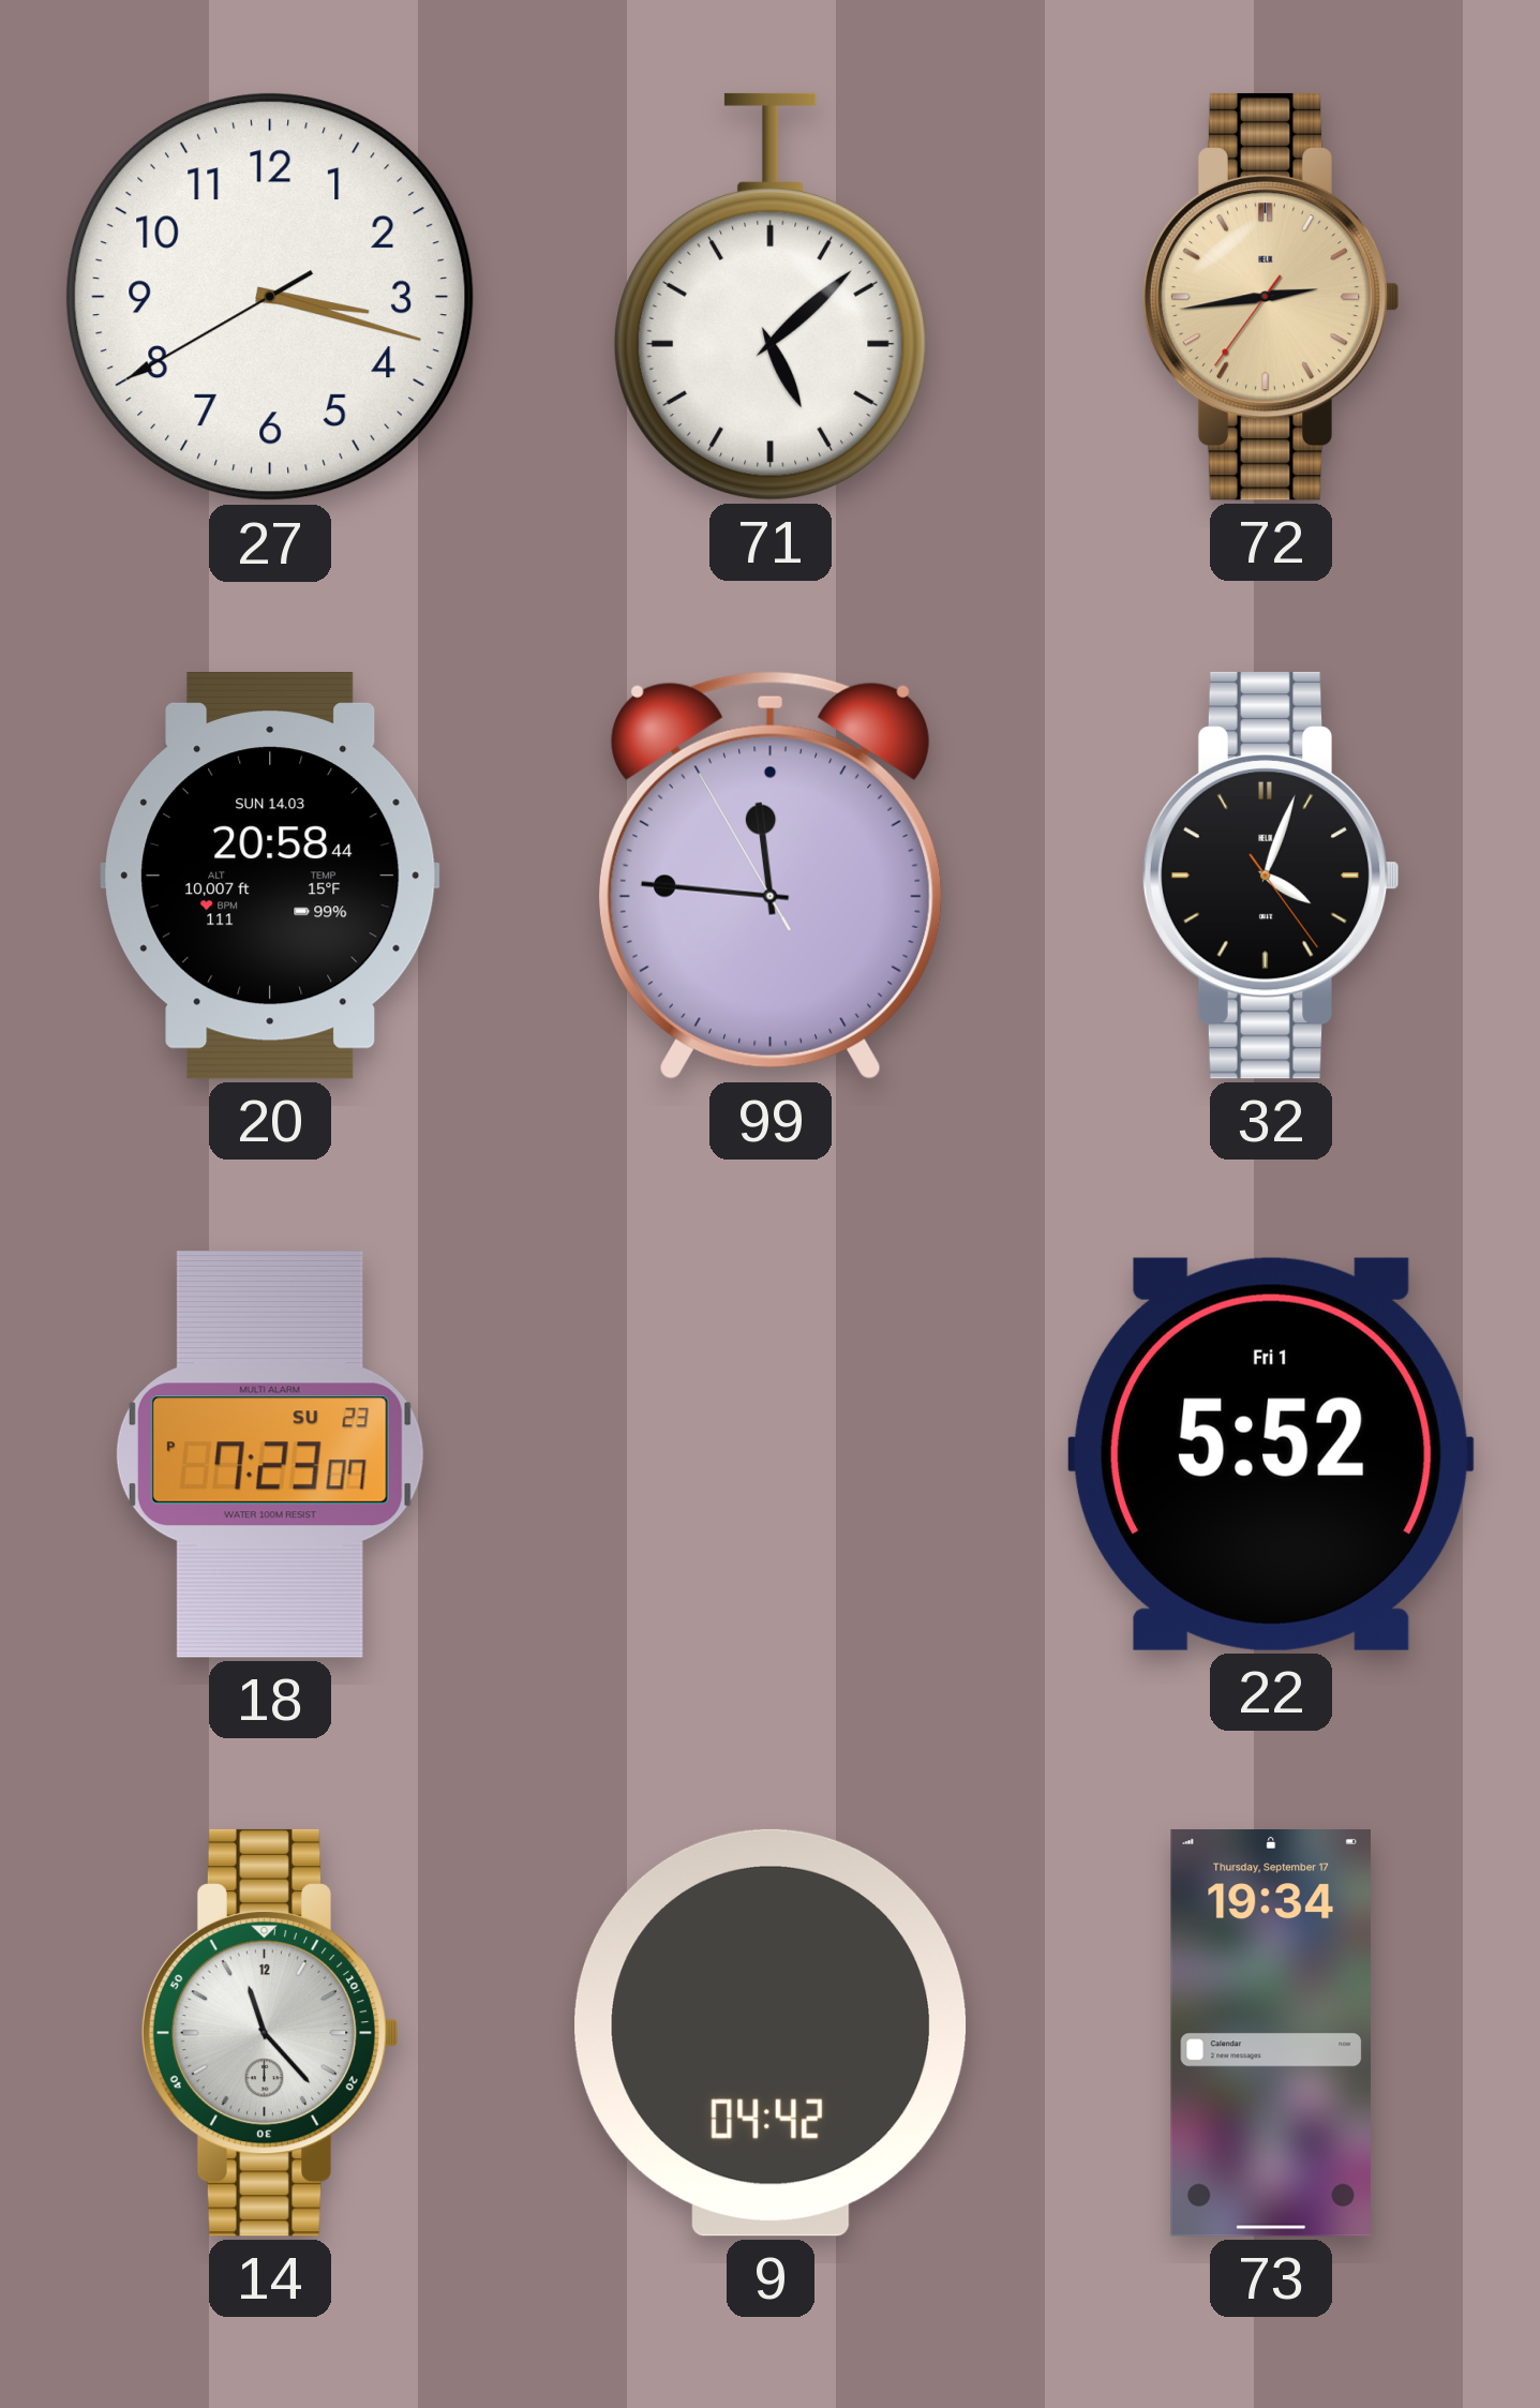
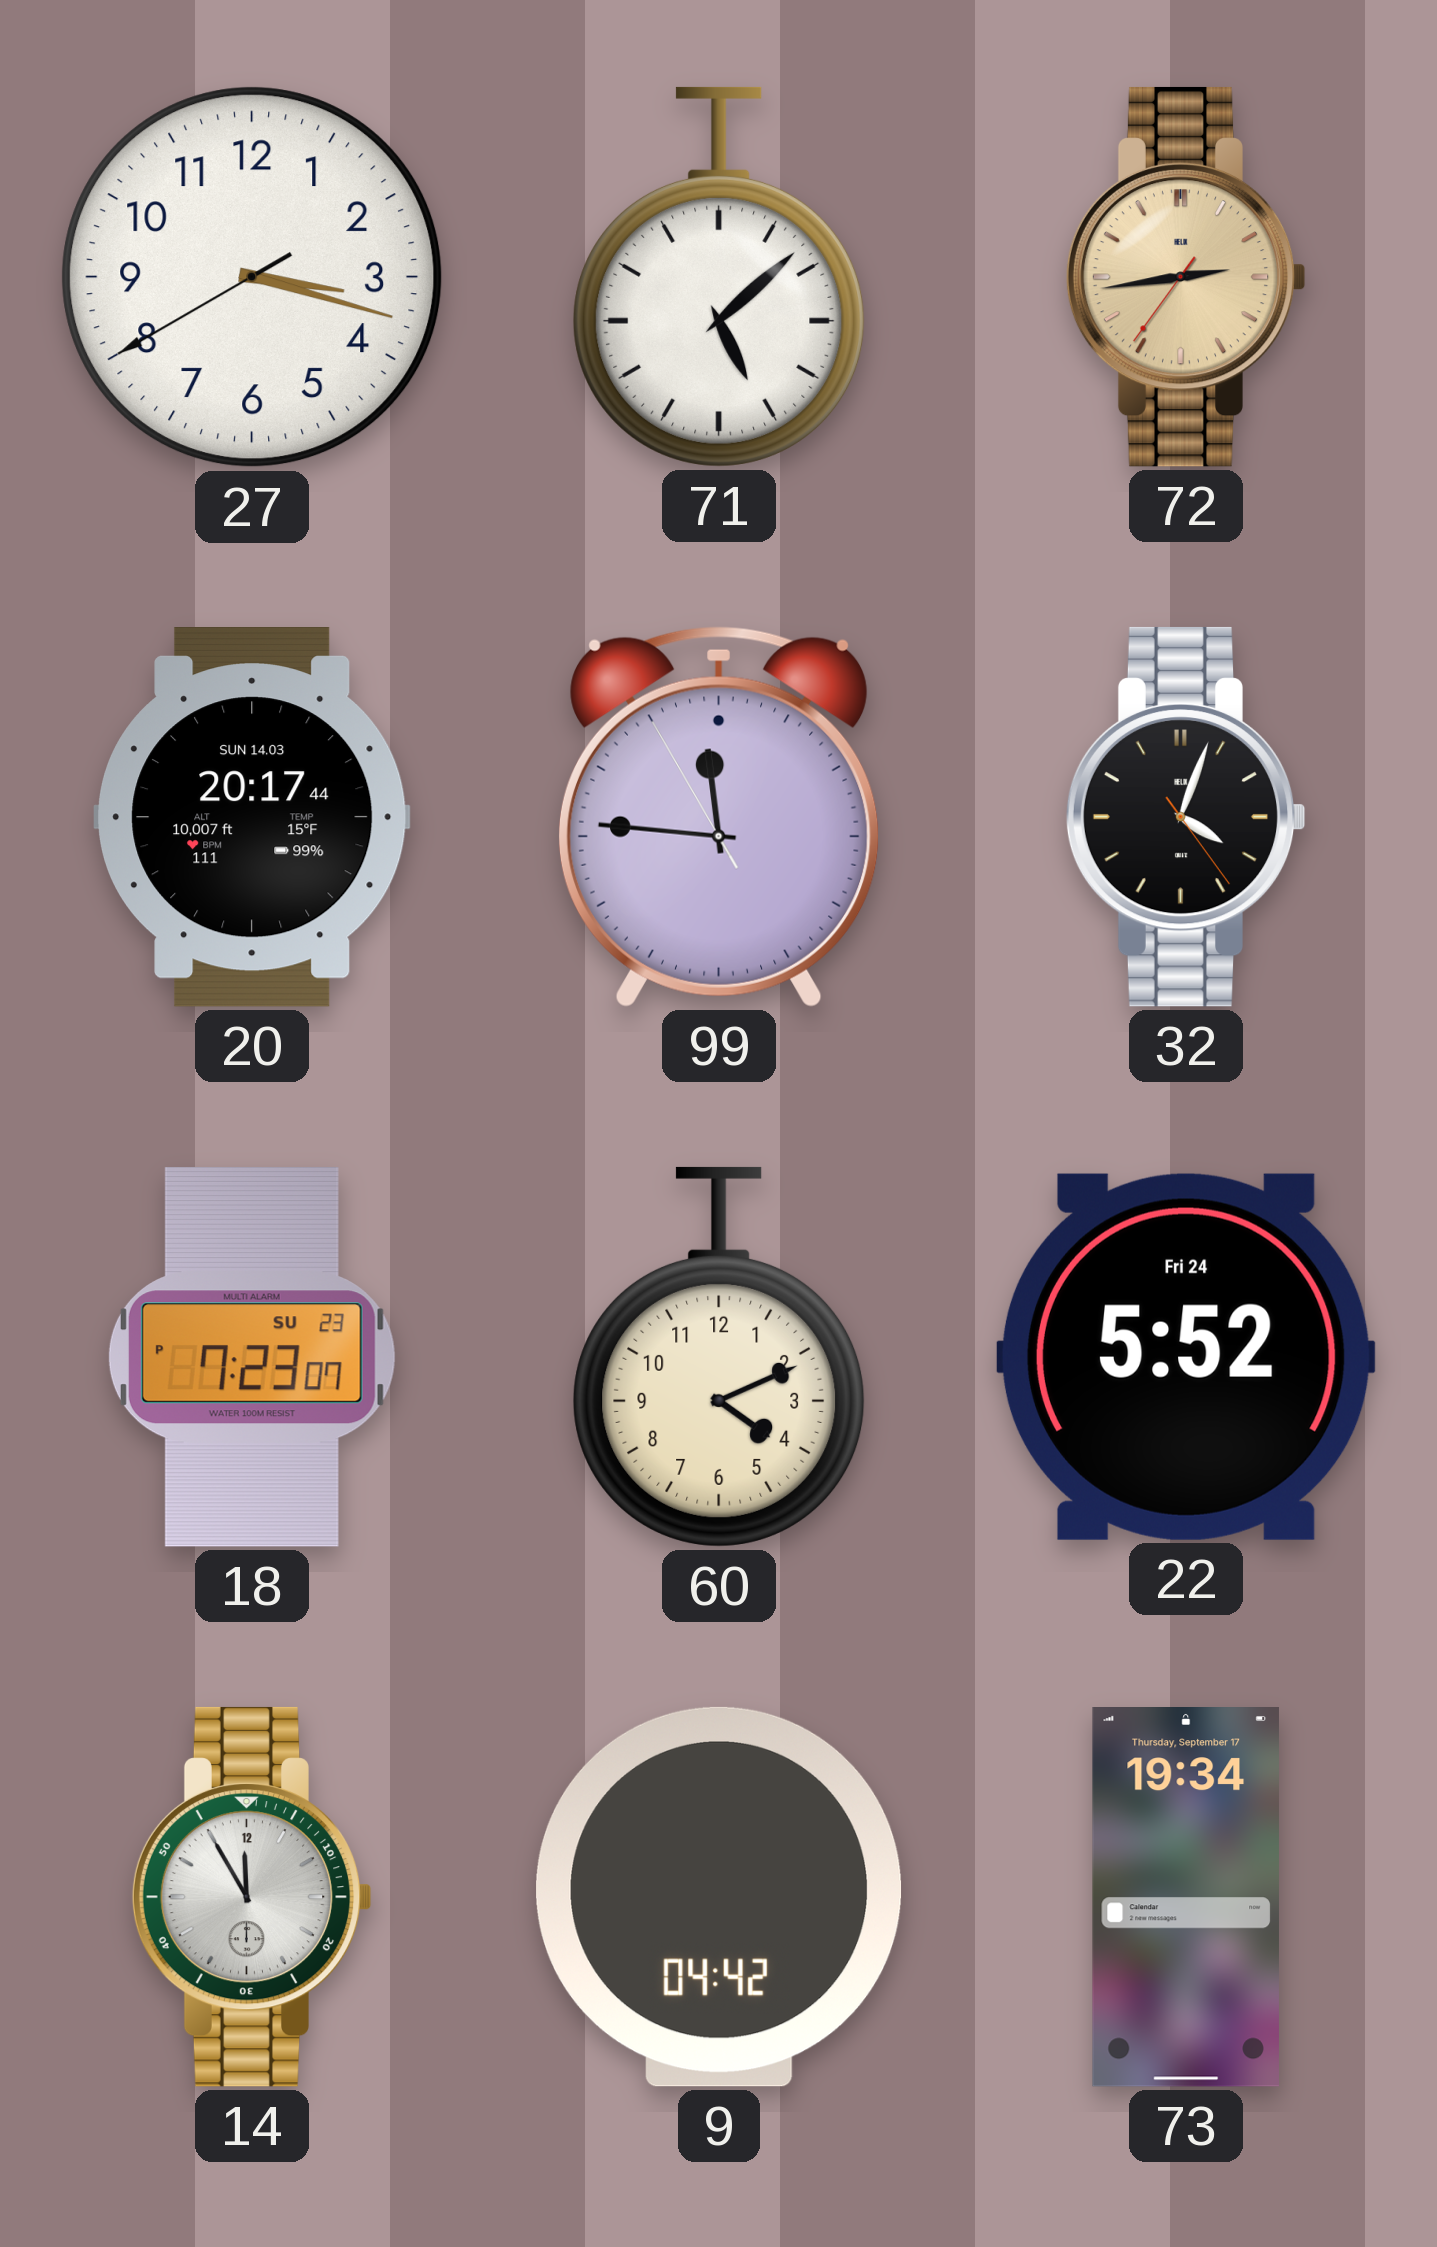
20: 20:58 -> 20:17
60: none -> 4:11
22 date: Fri 1 -> Fri 24
14: 11:23 -> 11:55
